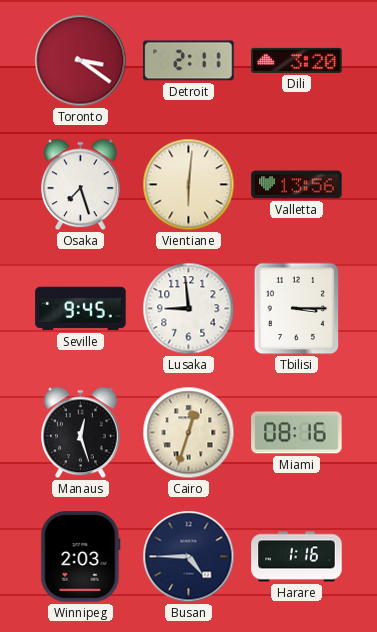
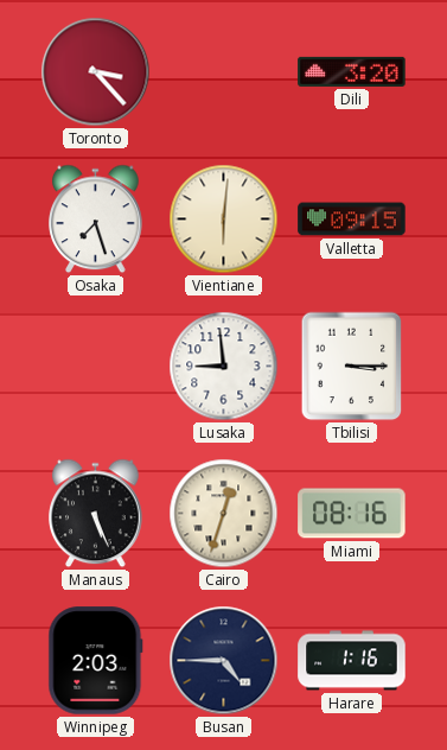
Toronto: 3:21 -> 3:23
Detroit: 2:11 -> none
Valletta: 13:56 -> 09:15
Seville: 9:45 -> none
Manaus: 12:27 -> 5:26
